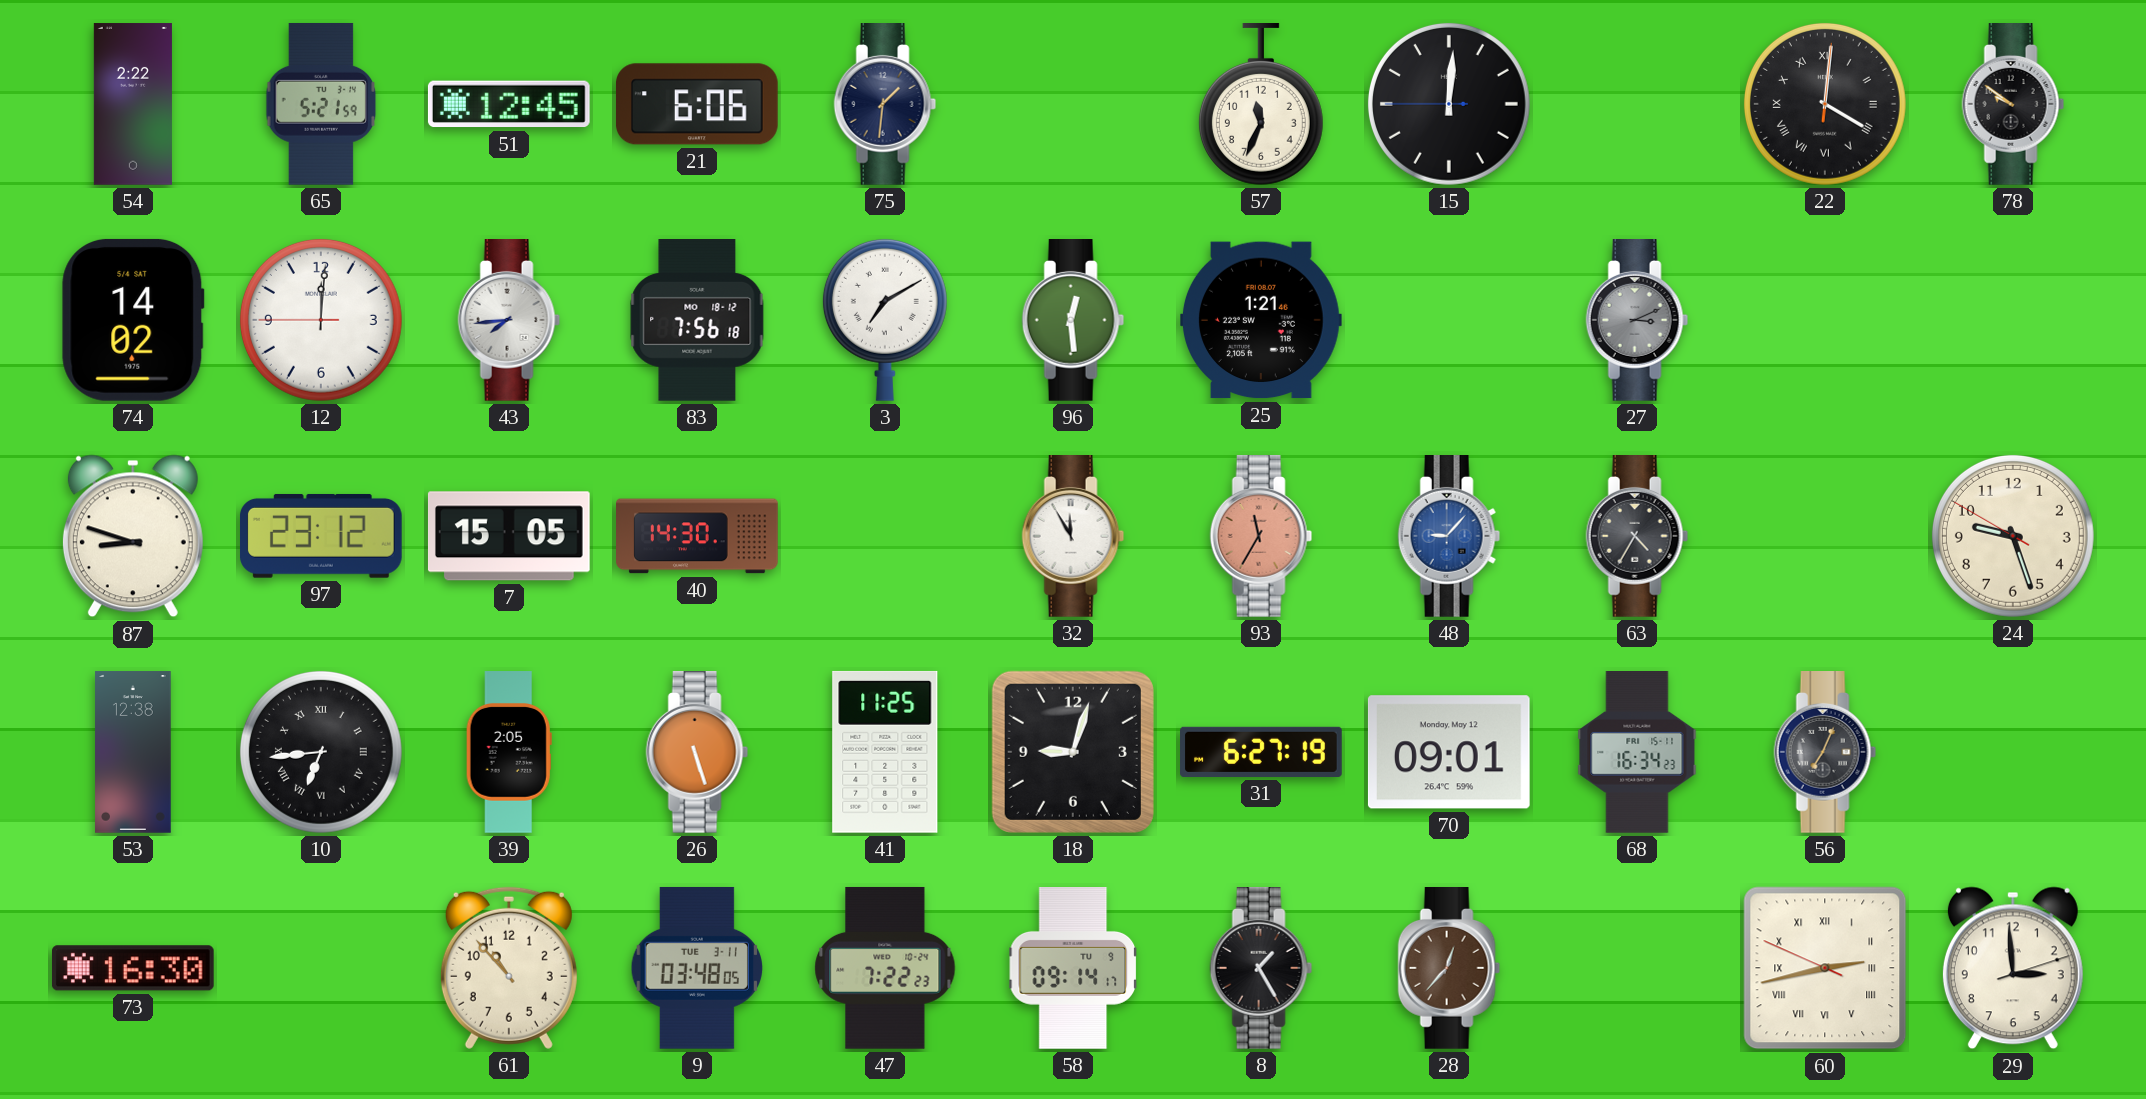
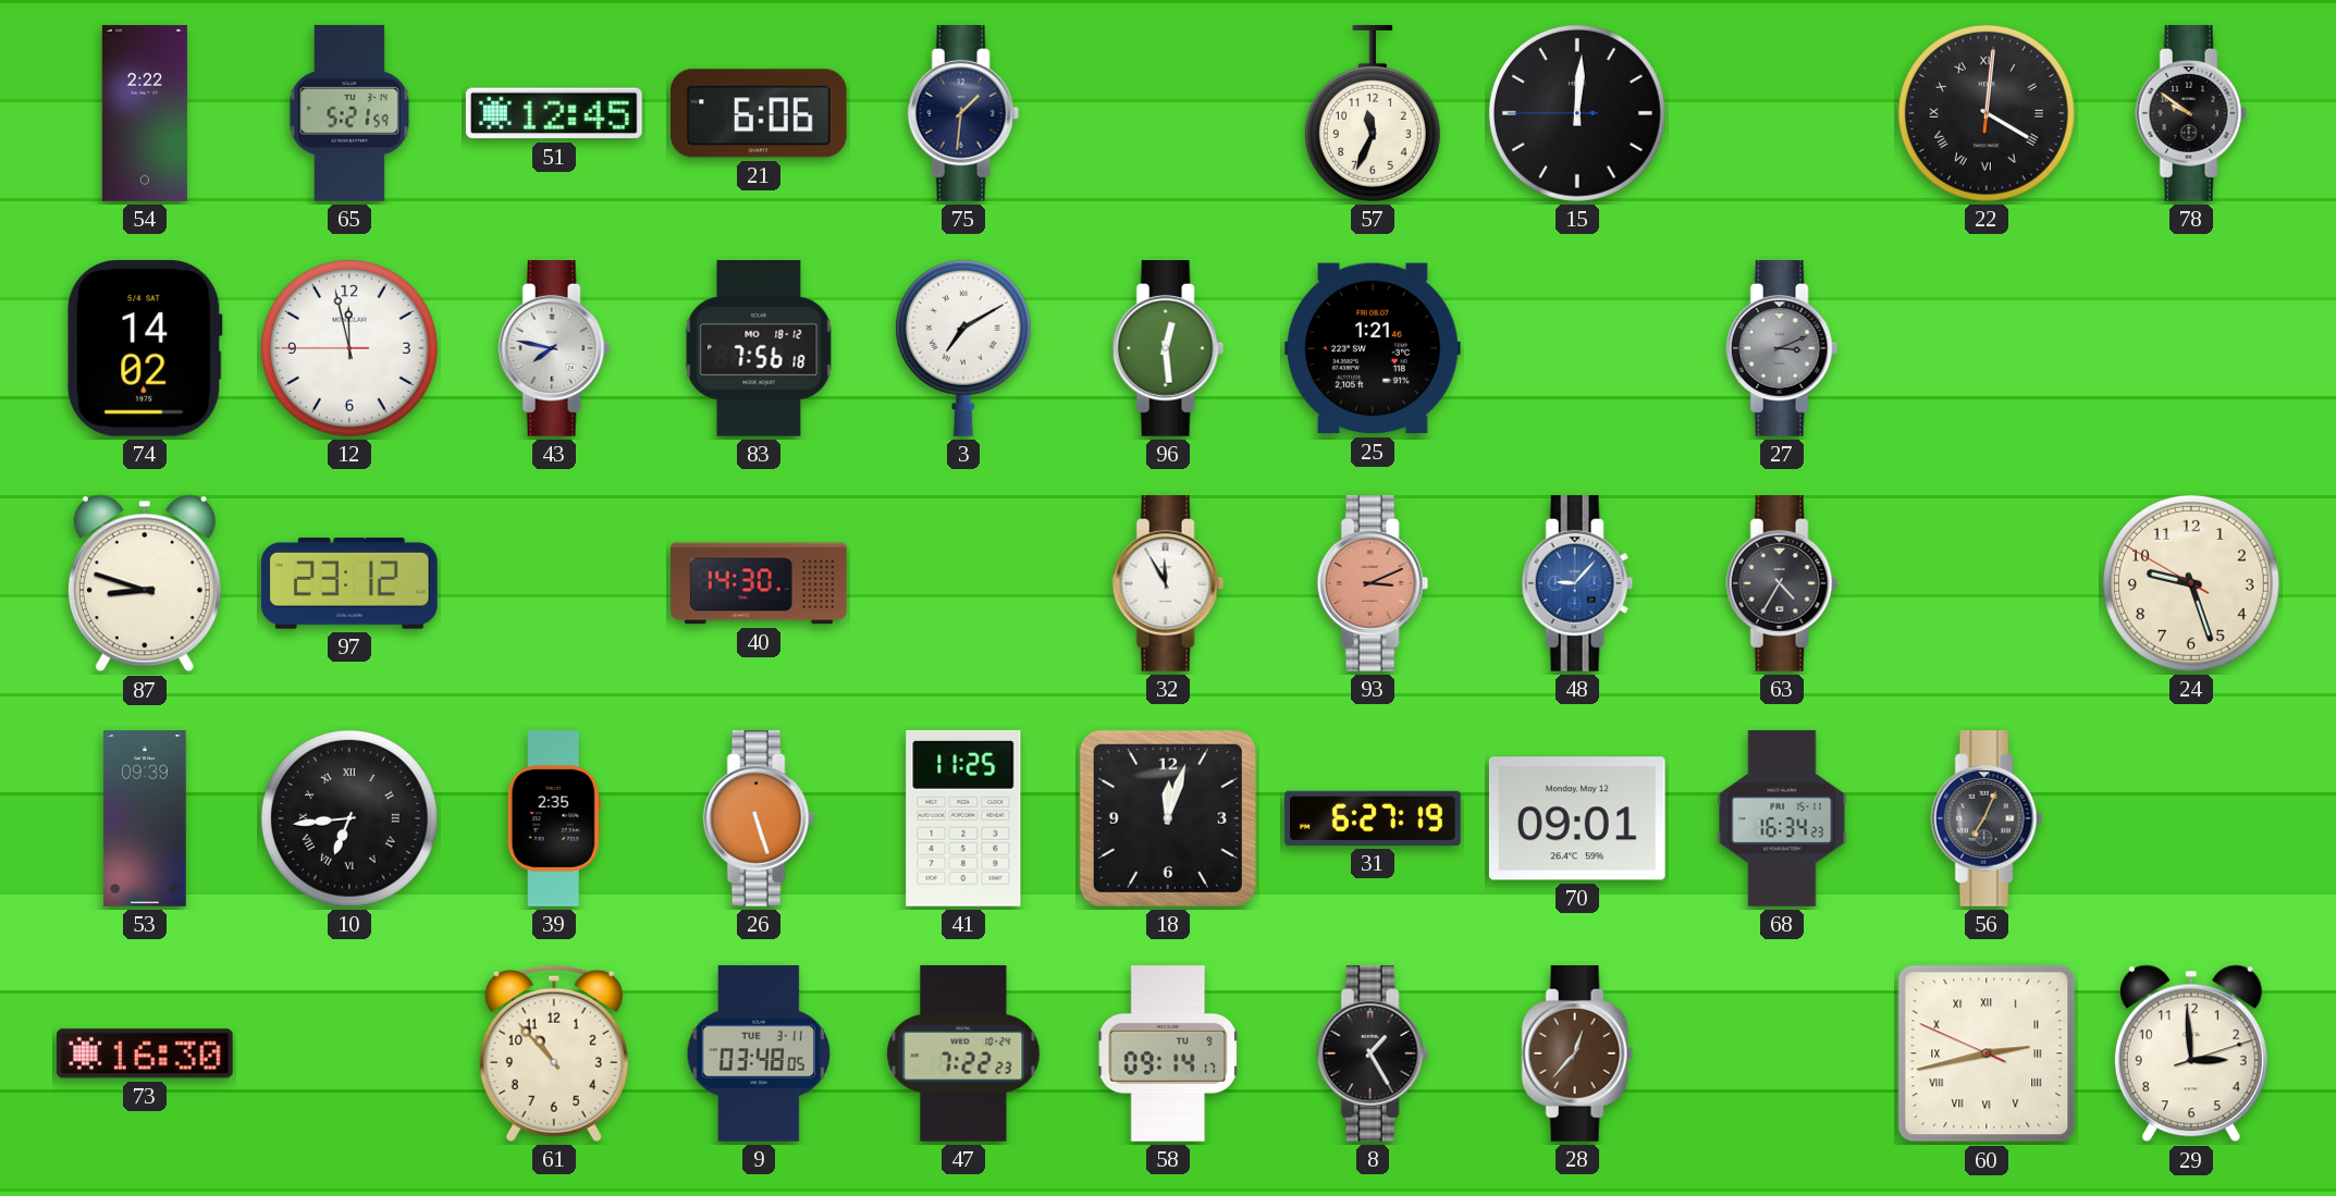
12: 12:00 -> 11:57
43: 7:44 -> 7:47
7: 15:05 -> none
93: 11:35 -> 3:11
53: 12:38 -> 09:39
39: 2:05 -> 2:35
18: 9:03 -> 12:03
